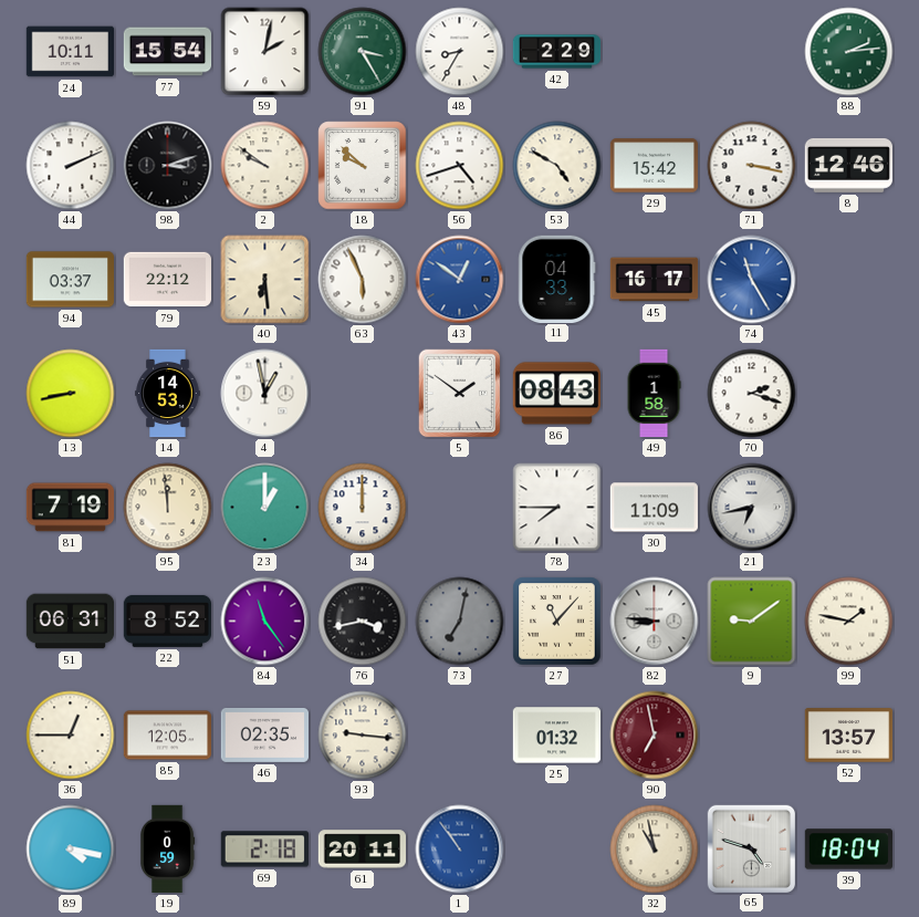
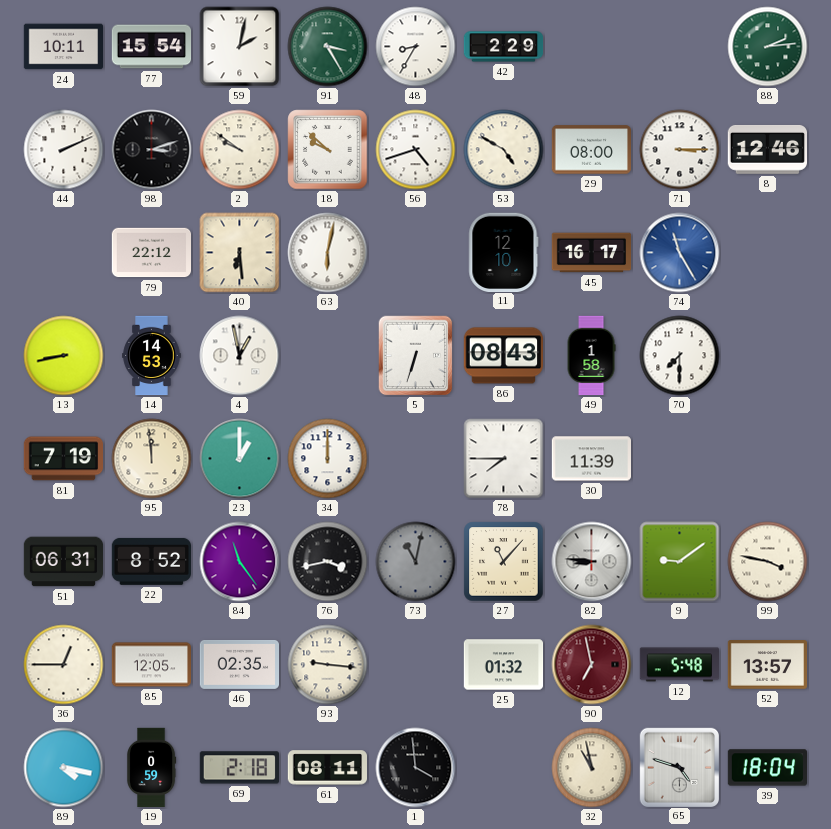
29: 15:42 -> 08:00
71: 3:17 -> 3:15
94: 03:37 -> none
63: 5:56 -> 6:02
43: 12:51 -> none
11: 04:33 -> 12:10
5: 1:51 -> 6:33
70: 2:18 -> 7:30
30: 11:09 -> 11:39
21: 6:43 -> none
73: 7:02 -> 11:02
99: 1:47 -> 3:47
12: none -> 5:48
61: 20:11 -> 08:11
1: 10:54 -> 3:59
1 dial: blue -> black
